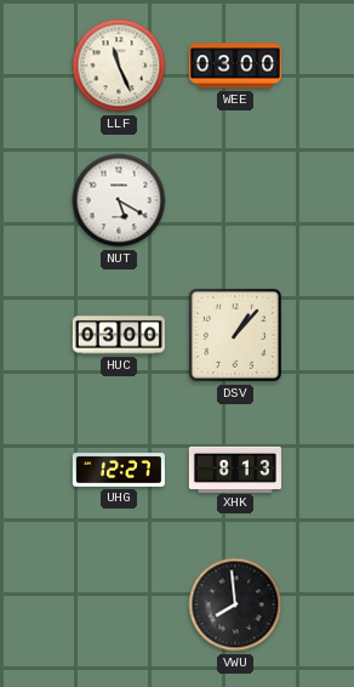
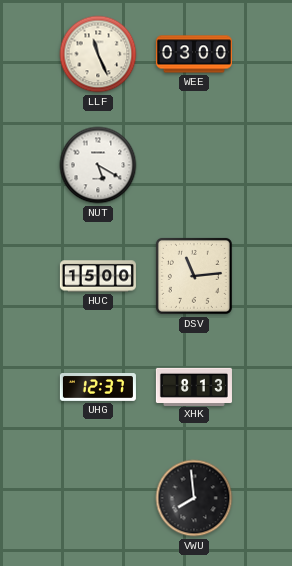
HUC: 03:00 -> 15:00
DSV: 1:07 -> 11:14
UHG: 12:27 -> 12:37
